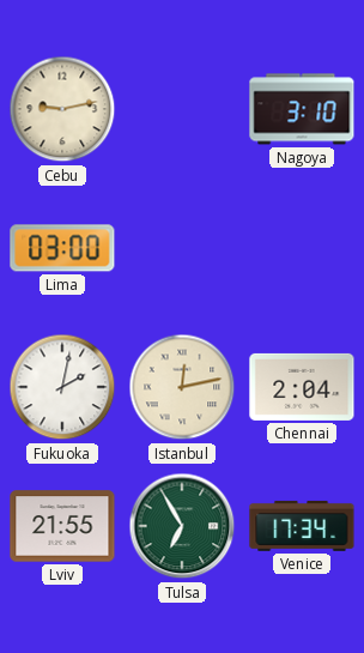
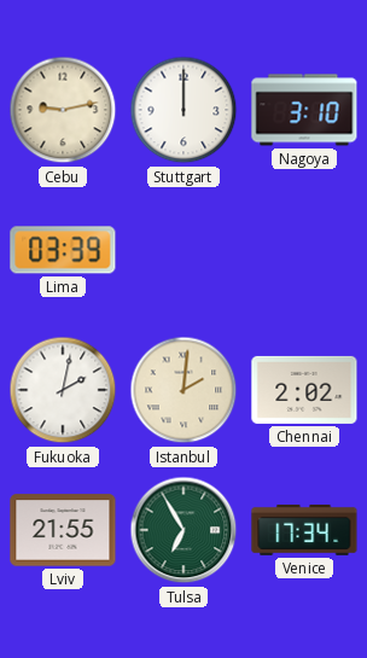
Stuttgart: none -> 12:00
Lima: 03:00 -> 03:39
Istanbul: 12:13 -> 2:01
Chennai: 2:04 -> 2:02
